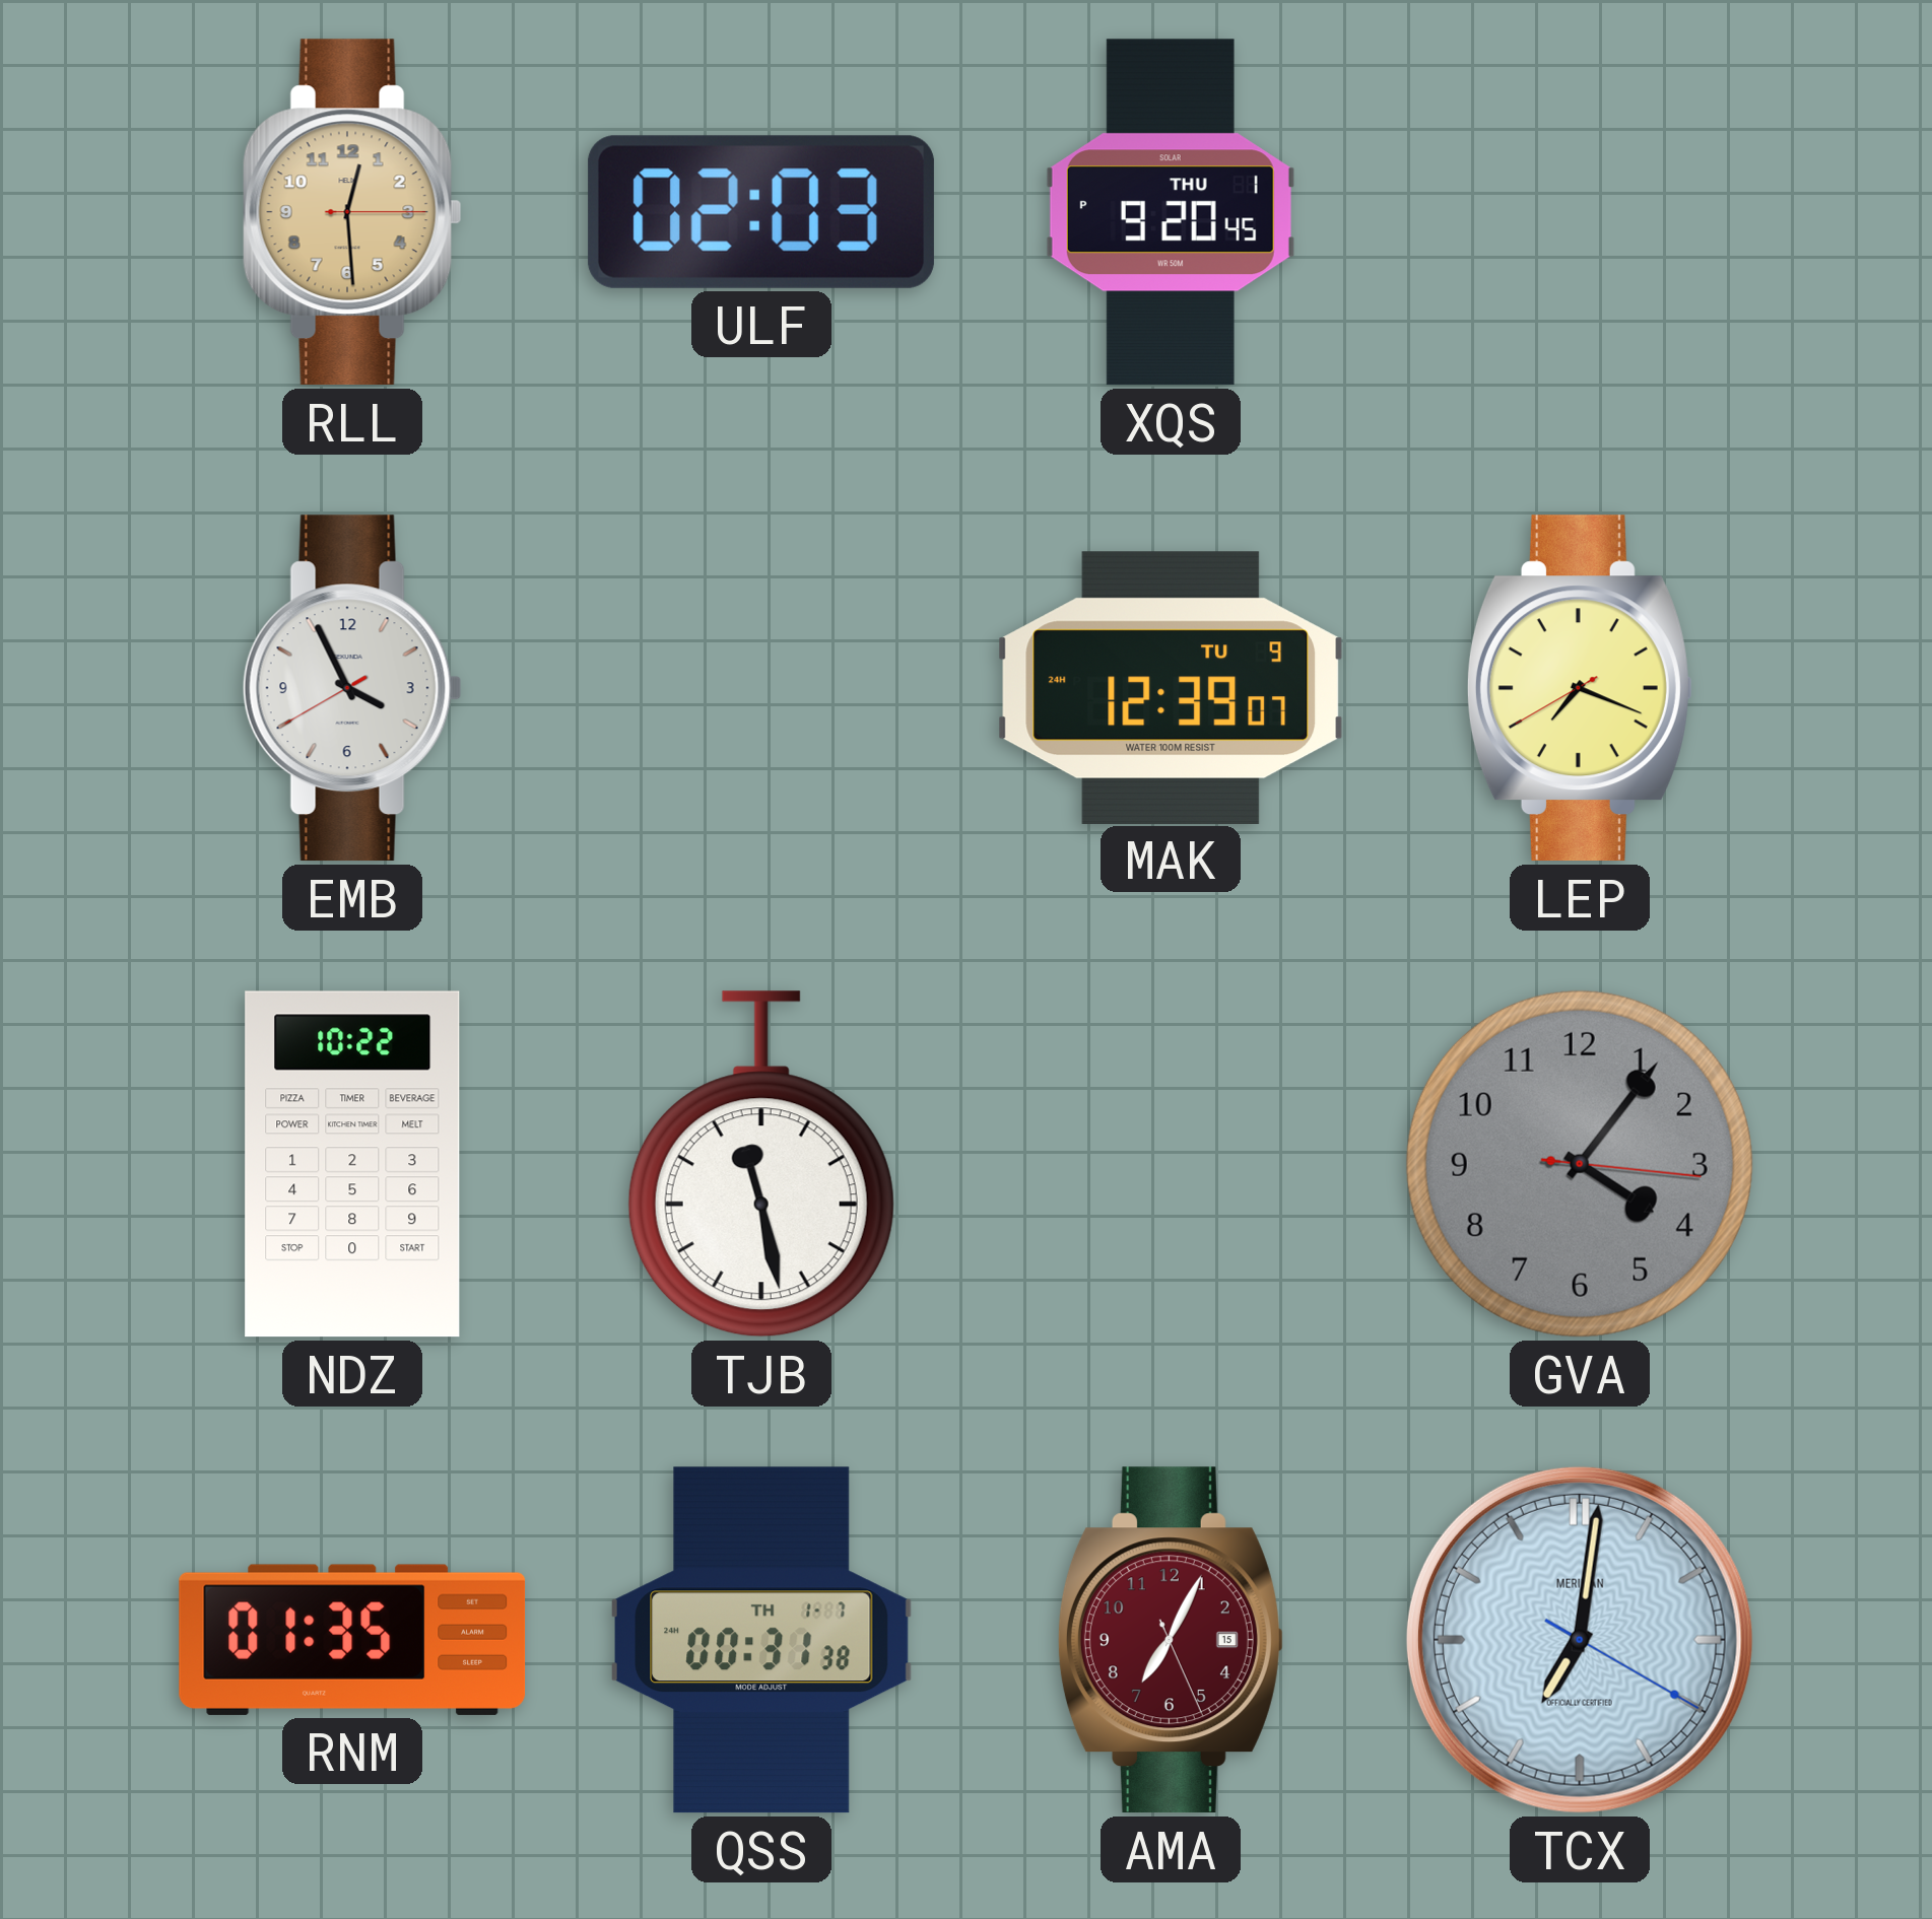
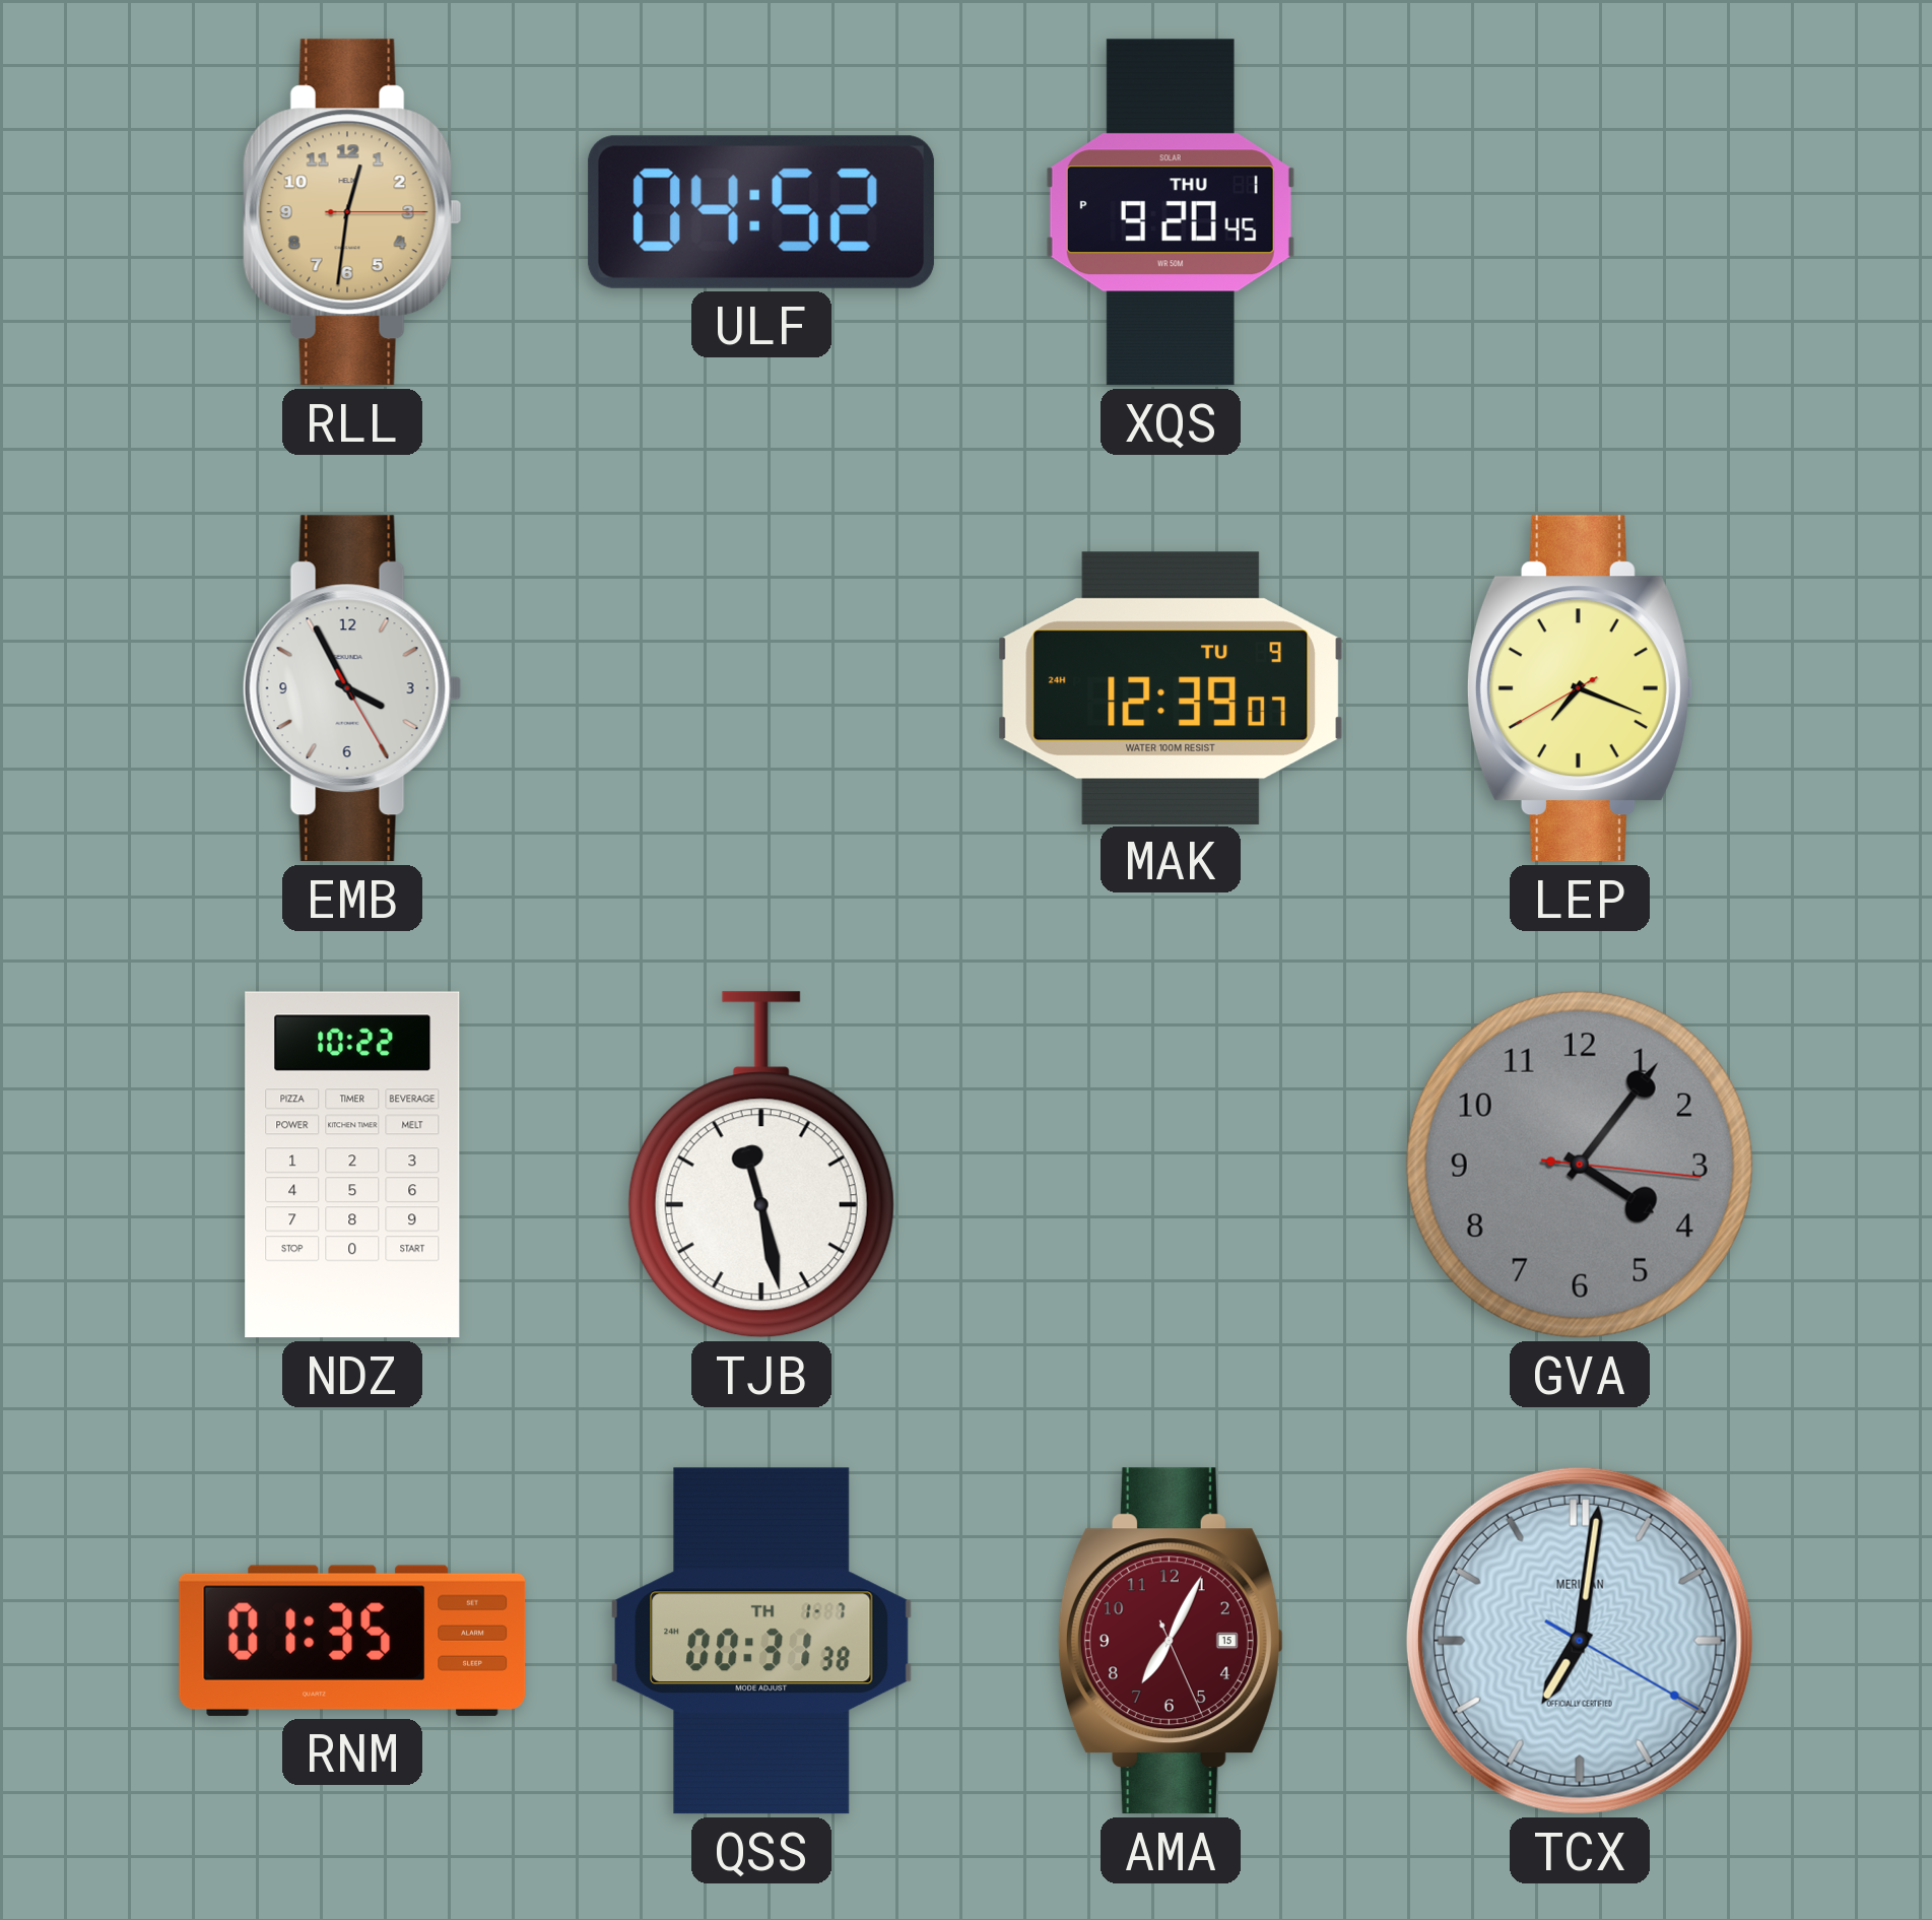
RLL: 12:29 -> 12:31
ULF: 02:03 -> 04:52
EMB: 3:55:40 -> 3:55:25
